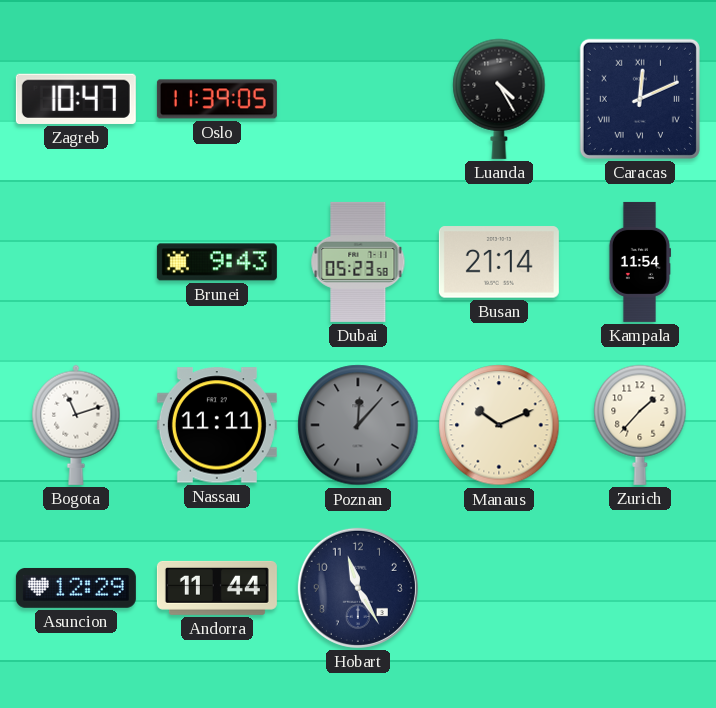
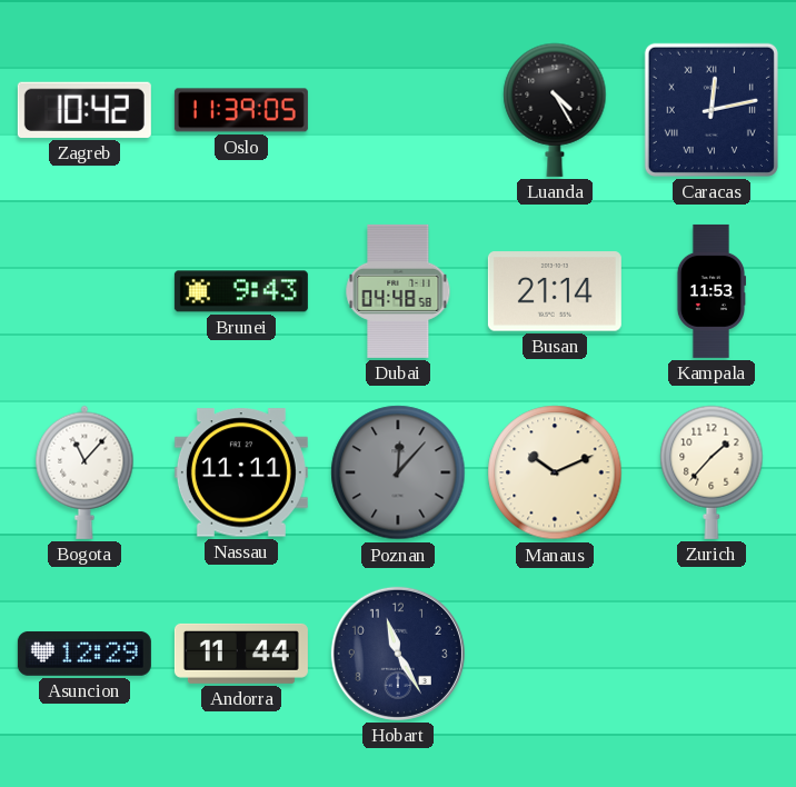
Zagreb: 10:47 -> 10:42
Caracas: 12:11 -> 12:13
Dubai: 05:23 -> 04:48
Kampala: 11:54 -> 11:53
Bogota: 11:12 -> 11:07
